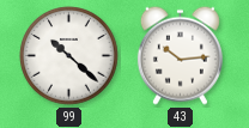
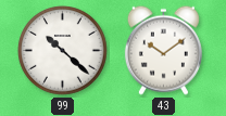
43: 10:14 -> 10:09
